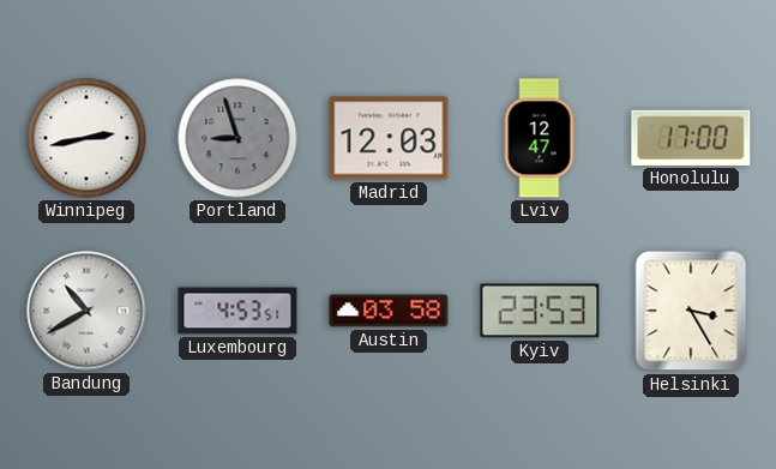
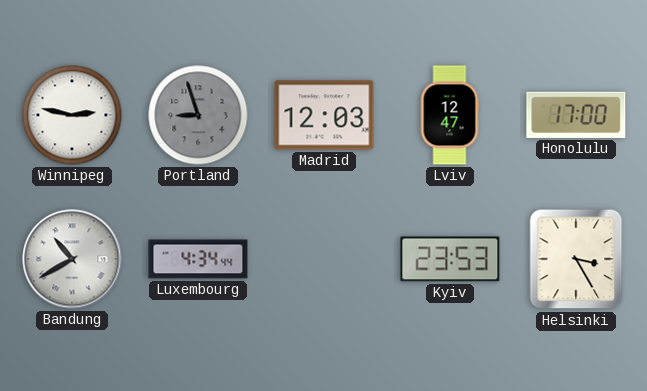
Winnipeg: 2:43 -> 2:47
Luxembourg: 4:53 -> 4:34
Austin: 03:58 -> none
